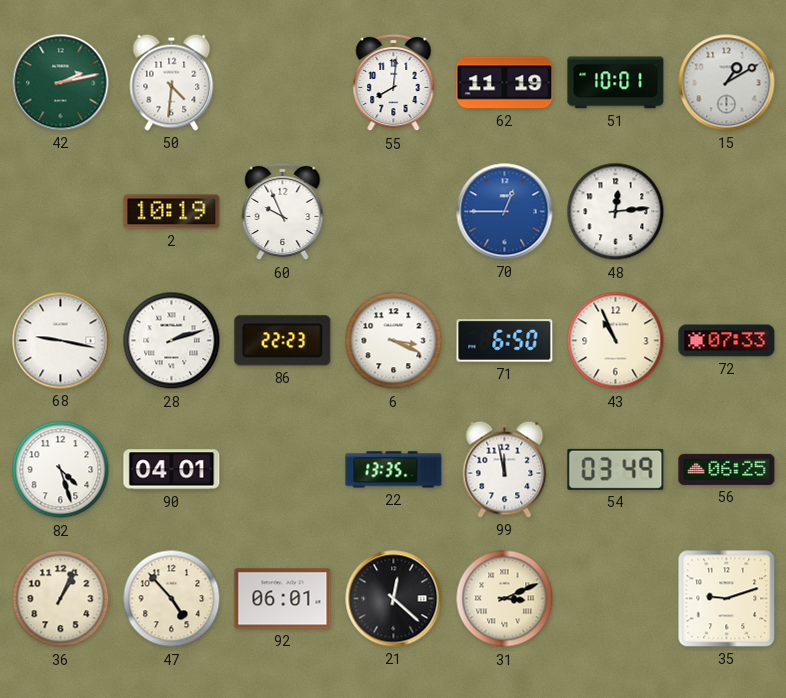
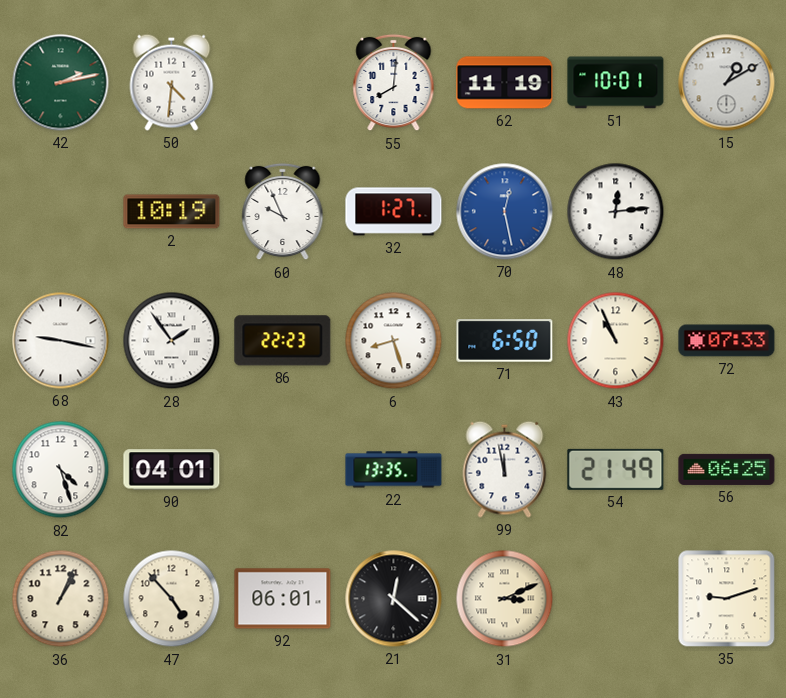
32: none -> 1:27
70: 12:45 -> 12:28
28: 2:12 -> 1:54
6: 3:19 -> 8:27
54: 03:49 -> 21:49
